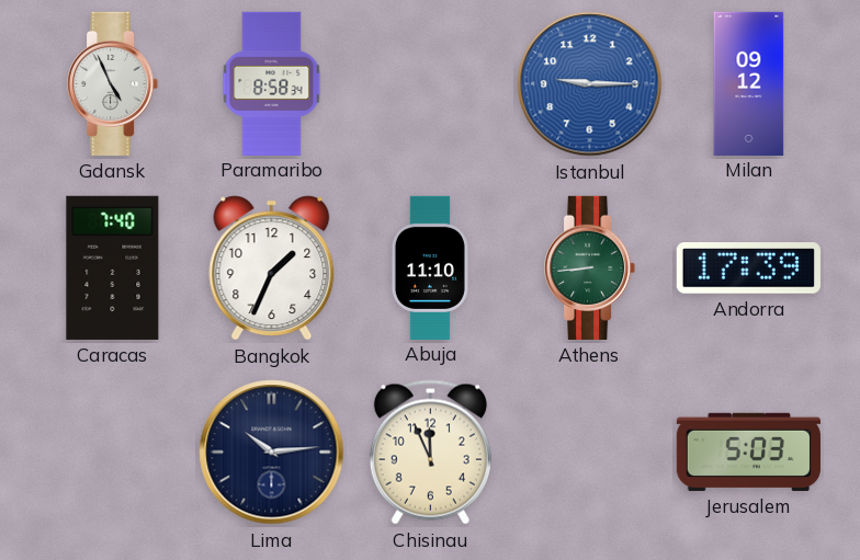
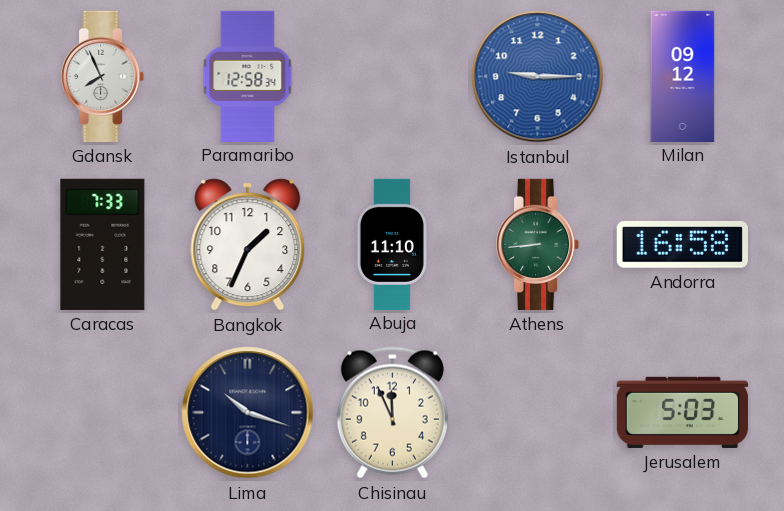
Gdansk: 4:56 -> 7:56
Paramaribo: 8:58 -> 12:58
Caracas: 7:40 -> 7:33
Andorra: 17:39 -> 16:58
Lima: 10:14 -> 10:18
